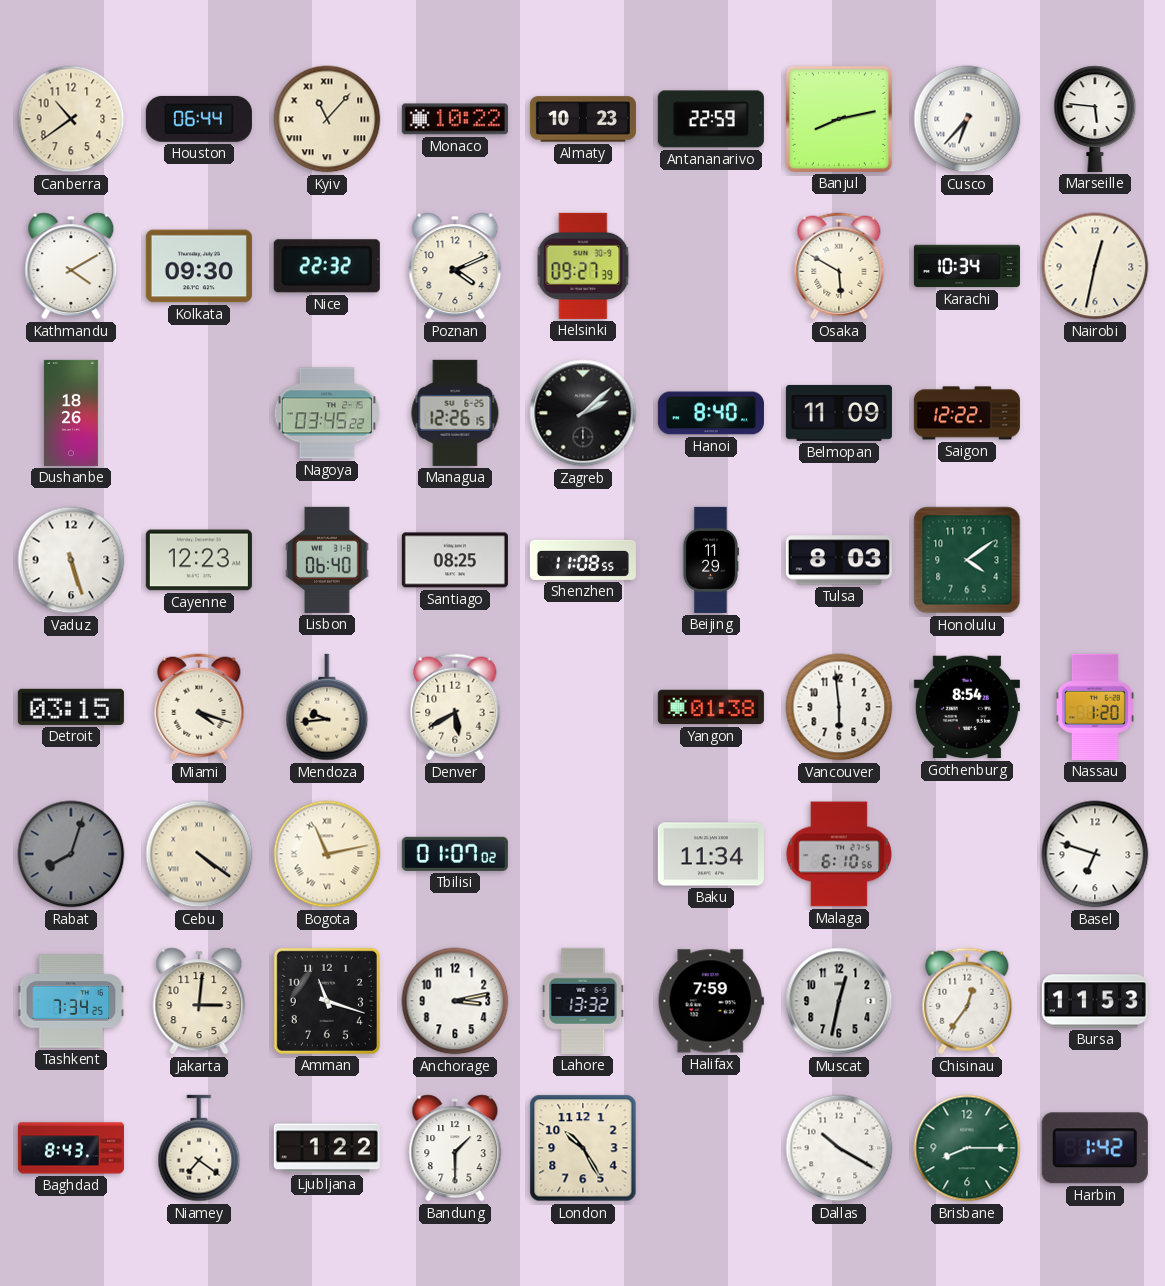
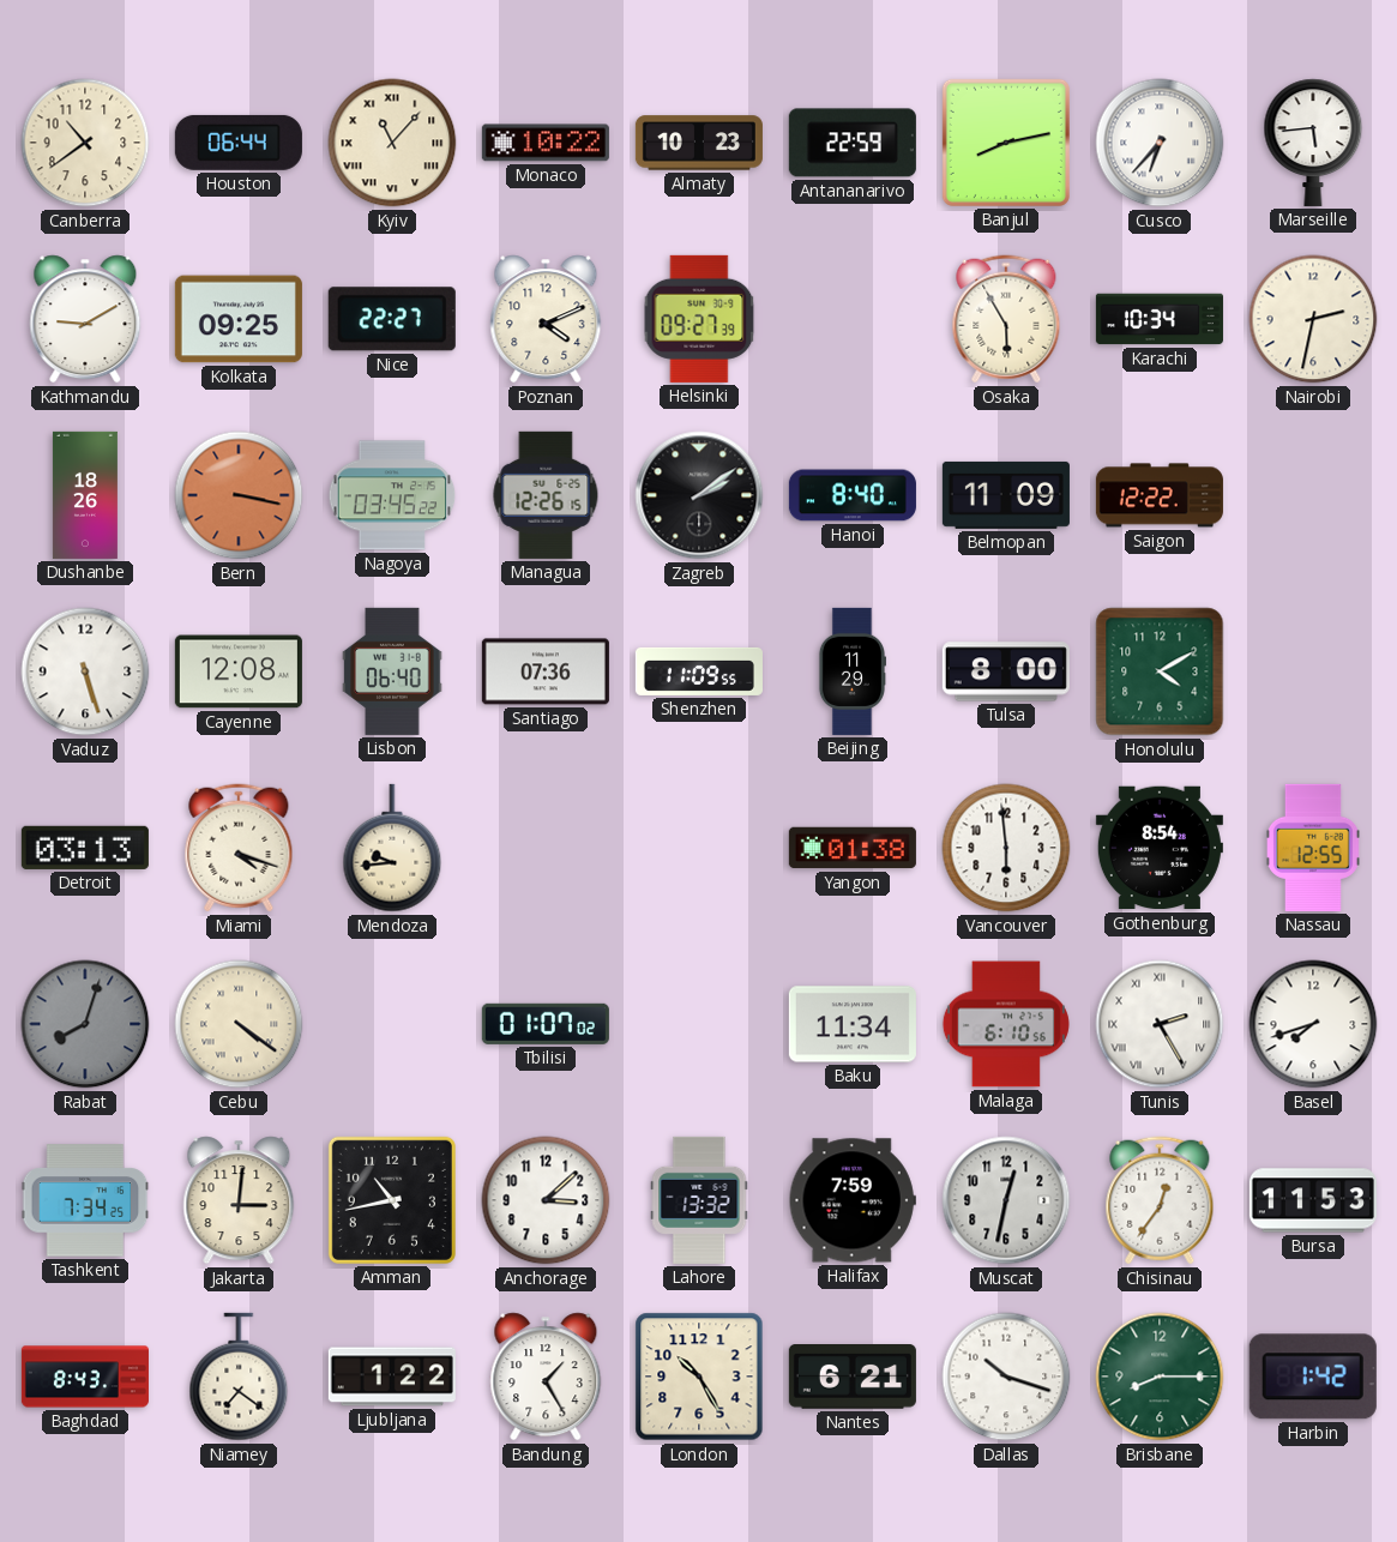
Marseille: 5:46 -> 5:44
Kathmandu: 4:10 -> 9:10
Kolkata: 09:30 -> 09:25
Nice: 22:32 -> 22:27
Osaka: 5:50 -> 5:55
Nairobi: 12:32 -> 2:32
Bern: none -> 3:17
Zagreb: 2:08 -> 2:09
Cayenne: 12:23 -> 12:08
Santiago: 08:25 -> 07:36
Shenzhen: 11:08 -> 11:09
Tulsa: 8:03 -> 8:00
Honolulu: 4:09 -> 4:10
Detroit: 03:15 -> 03:13
Denver: 5:40 -> none
Nassau: 1:20 -> 12:55
Bogota: 11:13 -> none
Tunis: none -> 2:25
Basel: 6:48 -> 7:42
Amman: 11:18 -> 10:43
Anchorage: 3:13 -> 3:08
Bandung: 1:30 -> 1:25
Nantes: none -> 6:21
Dallas: 10:20 -> 10:18
